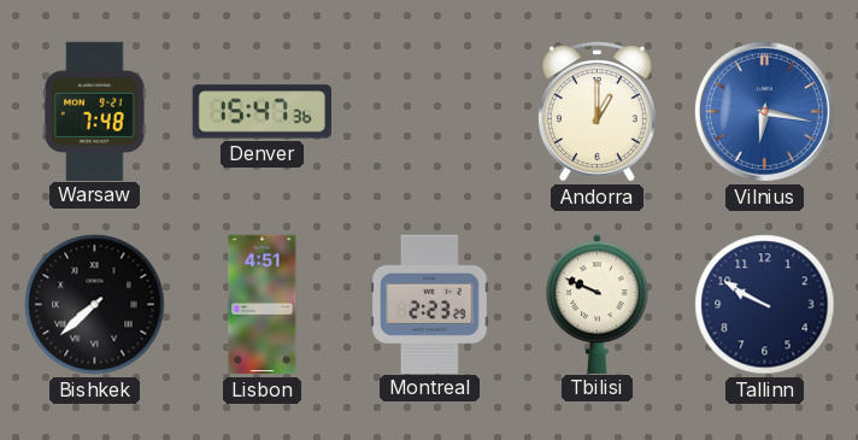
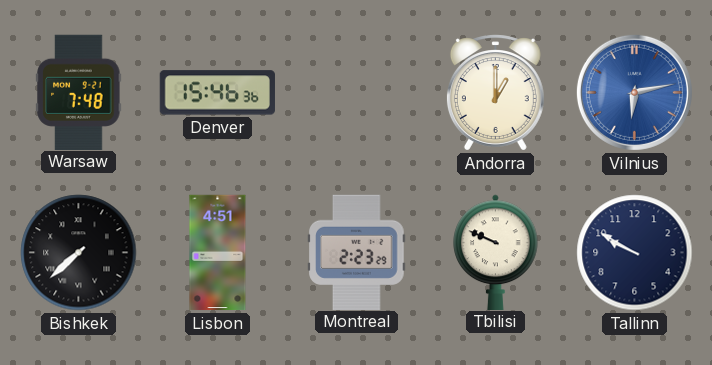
Denver: 15:47 -> 15:46
Vilnius: 6:17 -> 6:13
